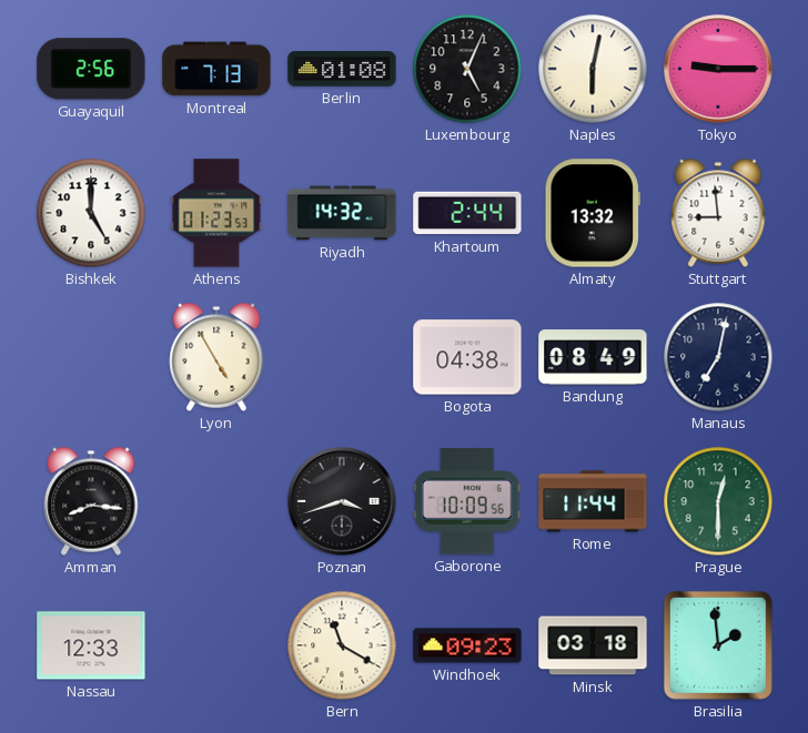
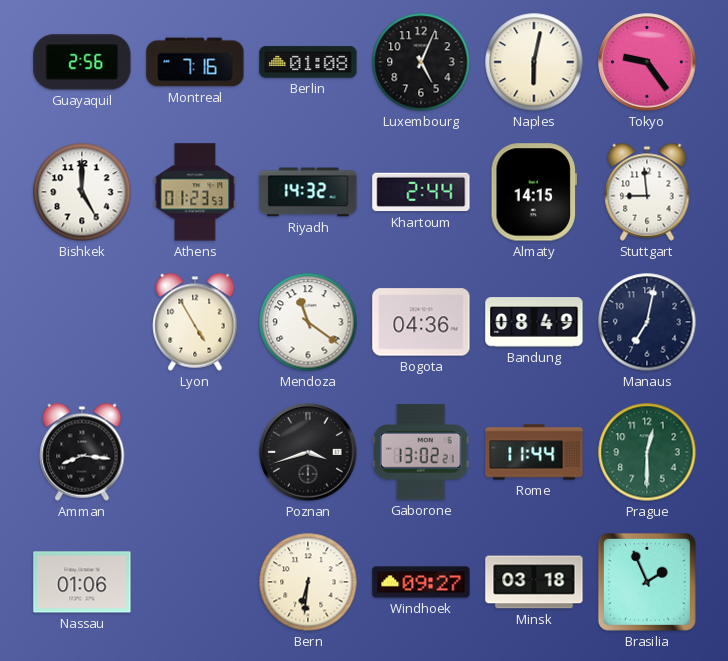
Montreal: 7:13 -> 7:16
Tokyo: 9:15 -> 9:24
Almaty: 13:32 -> 14:15
Mendoza: none -> 11:21
Bogota: 04:38 -> 04:36
Gaborone: 10:09 -> 13:02
Nassau: 12:33 -> 01:06
Bern: 11:20 -> 6:31
Windhoek: 09:23 -> 09:27
Brasilia: 1:59 -> 1:56
